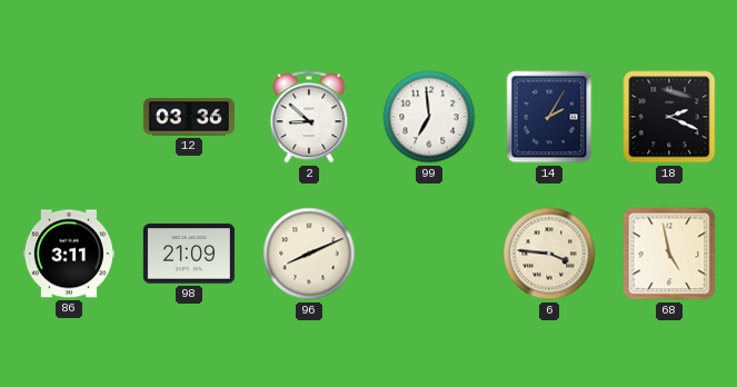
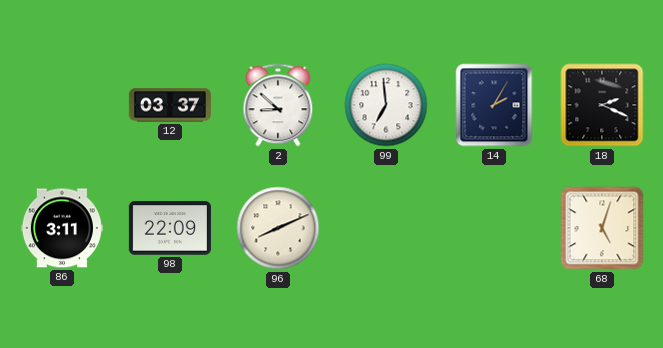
12: 03:36 -> 03:37
98: 21:09 -> 22:09
6: 3:46 -> none
68: 4:58 -> 5:03
